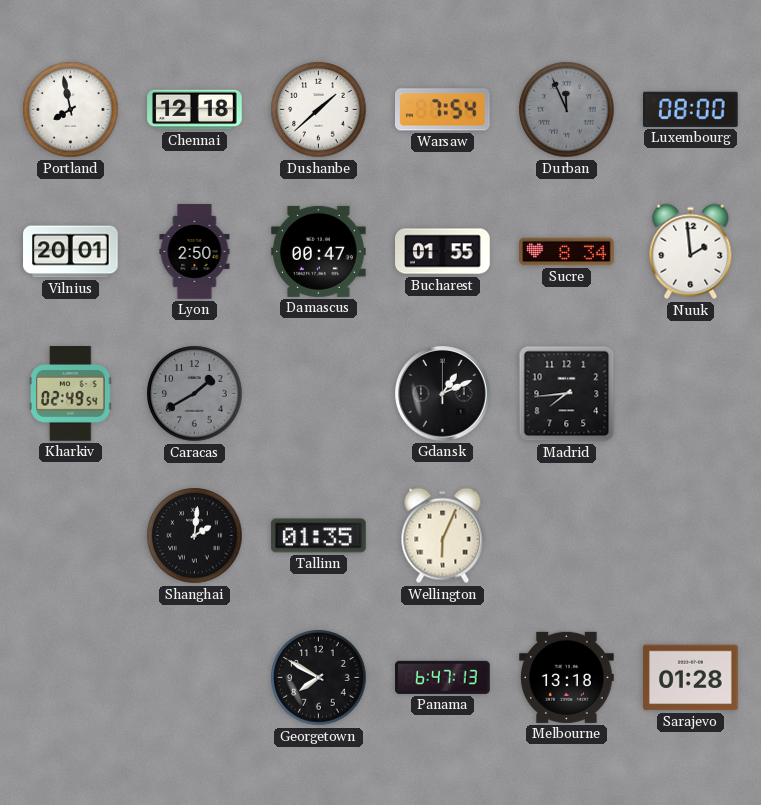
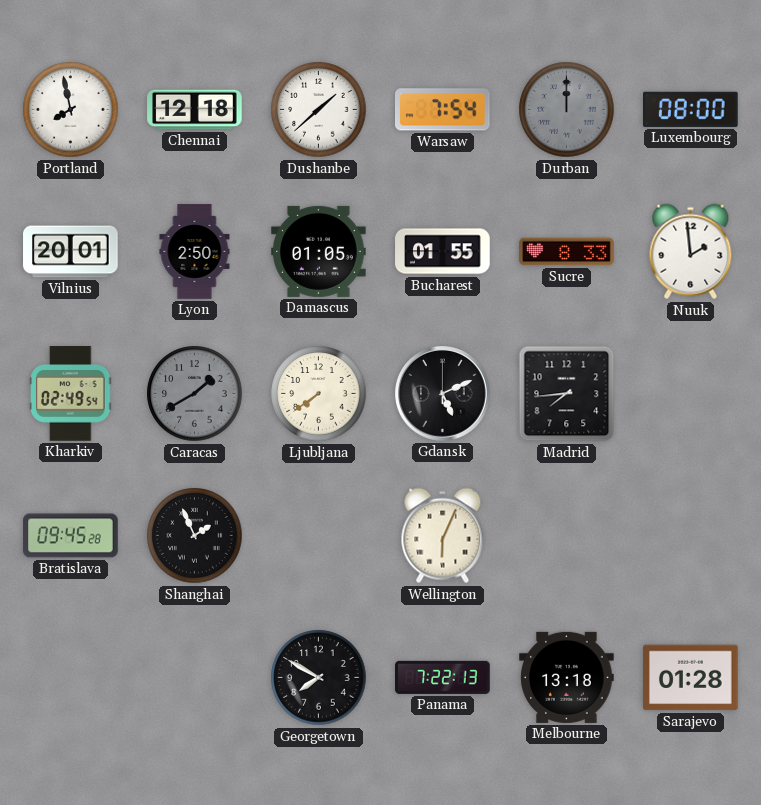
Durban: 11:56 -> 12:00
Damascus: 00:47 -> 01:05
Sucre: 8:34 -> 8:33
Ljubljana: none -> 7:39
Gdansk: 1:11 -> 5:11
Bratislava: none -> 09:45
Shanghai: 2:01 -> 1:56
Tallinn: 01:35 -> none
Panama: 6:47 -> 7:22
